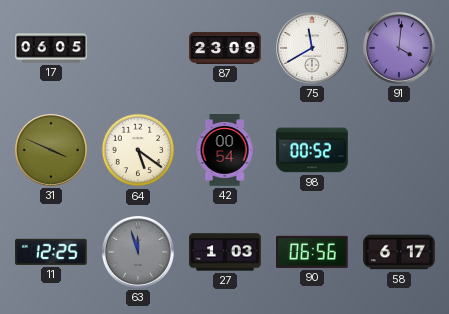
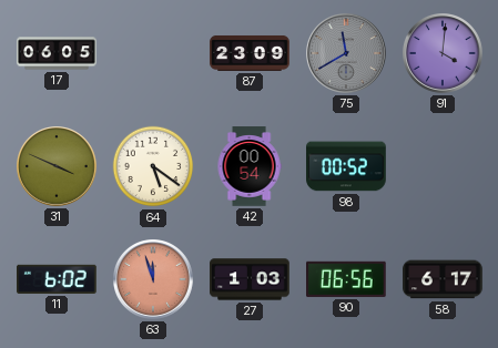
75 dial: white -> grey
11: 12:25 -> 6:02
63 dial: grey -> salmon
